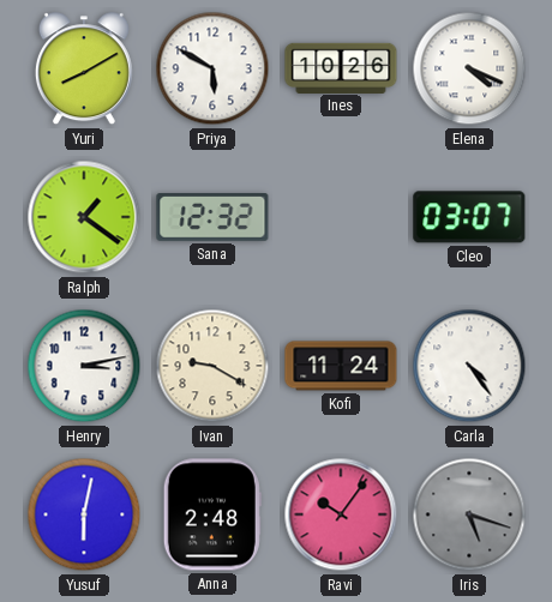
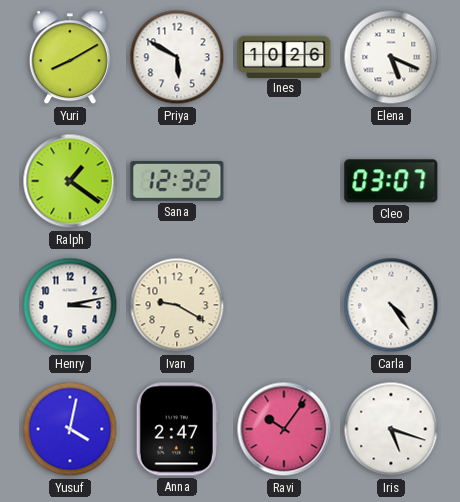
Elena: 4:19 -> 5:19
Kofi: 11:24 -> none
Yusuf: 6:02 -> 4:02
Anna: 2:48 -> 2:47
Iris dial: grey -> white
